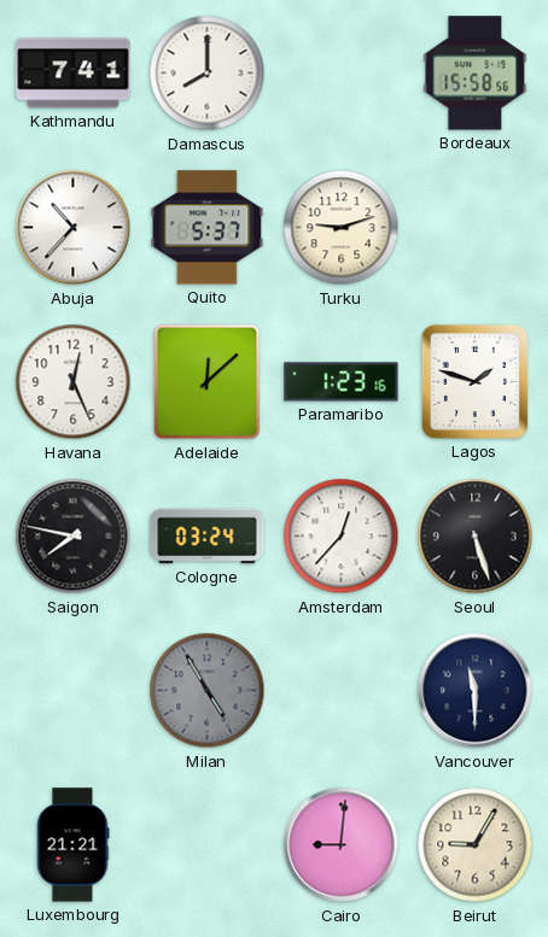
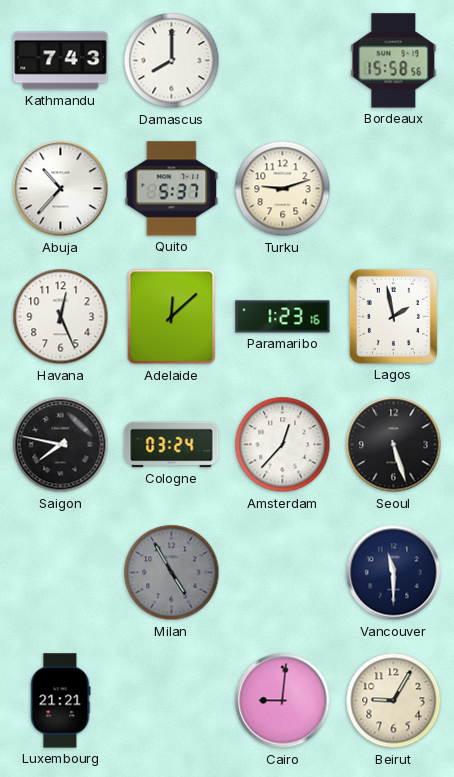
Kathmandu: 7:41 -> 7:43
Lagos: 1:48 -> 1:58
